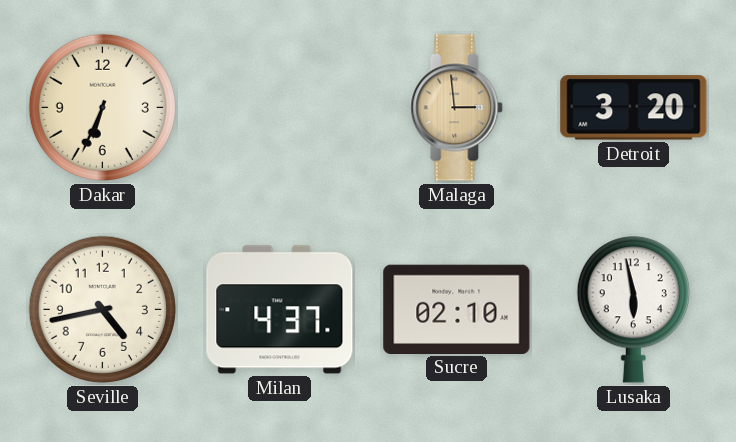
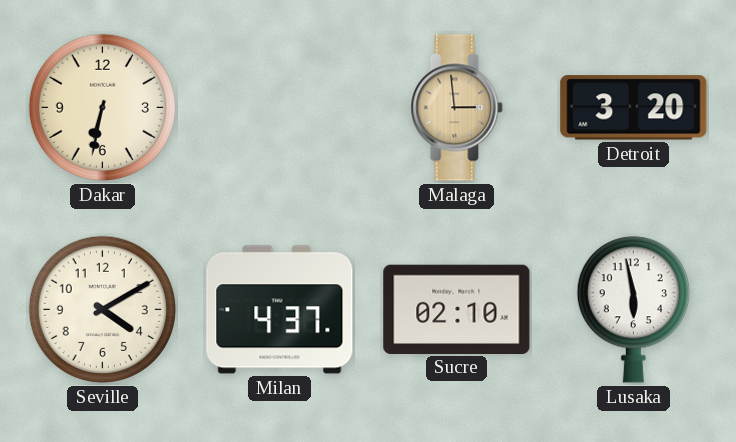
Dakar: 6:34 -> 6:32
Seville: 4:43 -> 4:10
